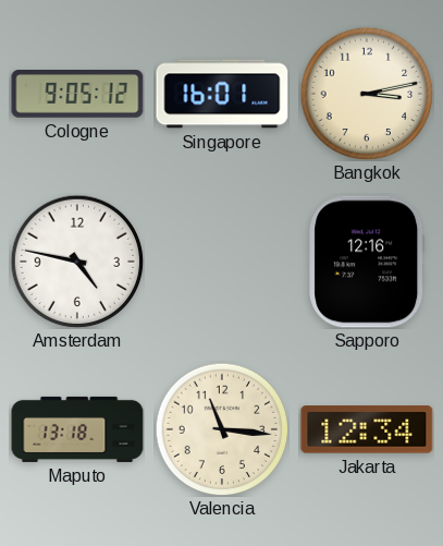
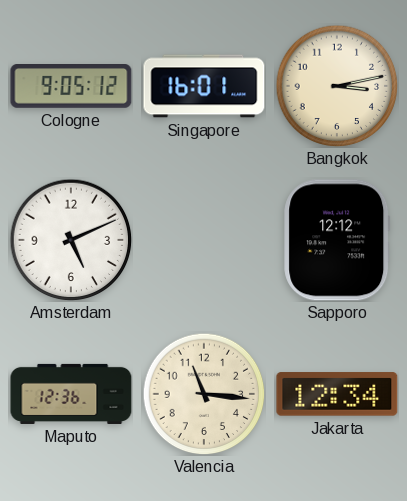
Amsterdam: 4:47 -> 5:11
Sapporo: 12:16 -> 12:12
Maputo: 13:18 -> 12:36
